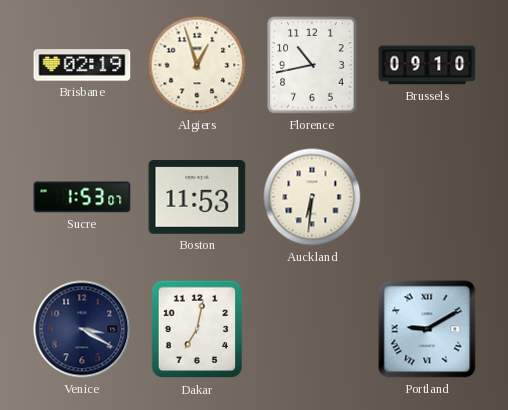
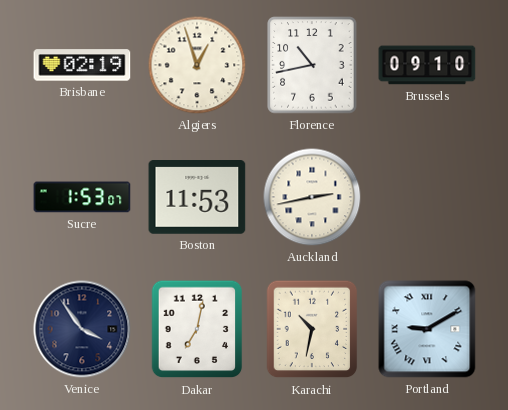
Auckland: 6:31 -> 2:43
Venice: 3:20 -> 3:54
Karachi: none -> 10:32
